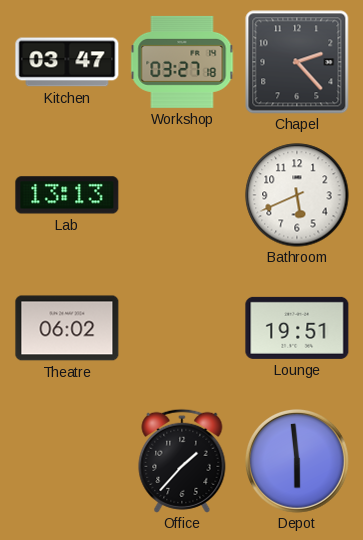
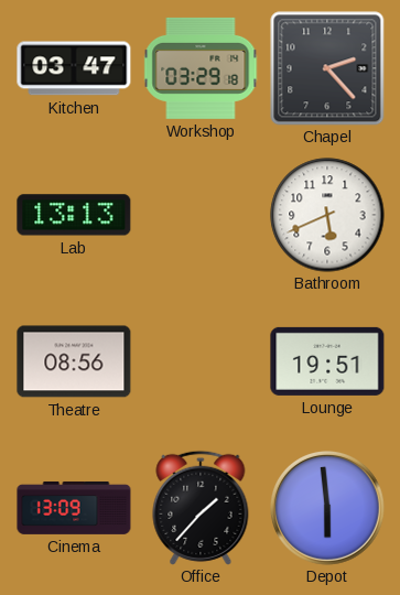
Workshop: 03:27 -> 03:29
Theatre: 06:02 -> 08:56
Cinema: none -> 13:09
